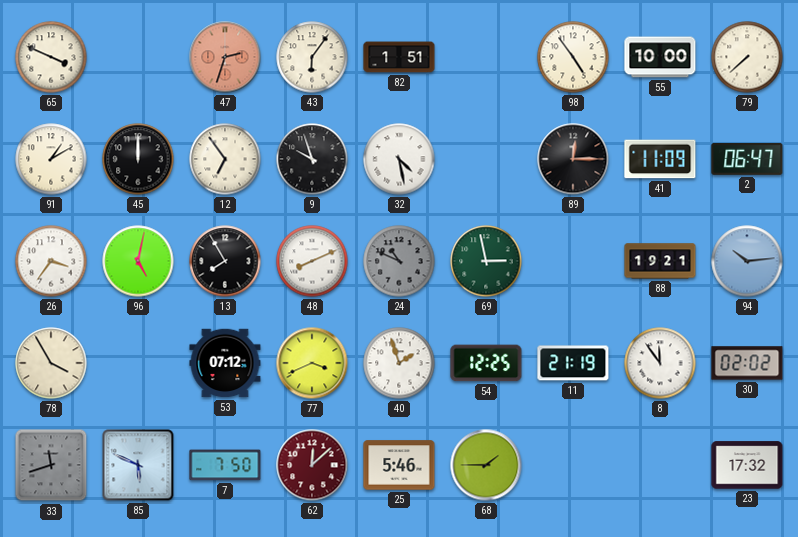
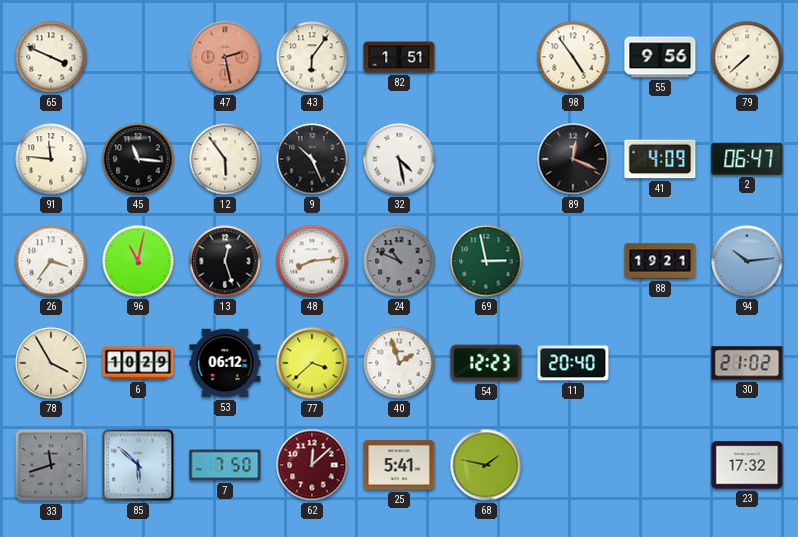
47: 2:33 -> 2:28
55: 10:00 -> 9:56
91: 1:10 -> 11:46
45: 12:00 -> 11:16
12: 6:54 -> 5:54
9: 9:57 -> 10:26
89: 12:15 -> 12:19
41: 11:09 -> 4:09
96: 5:02 -> 11:02
13: 7:55 -> 12:27
48: 8:11 -> 8:14
6: none -> 10:29
53: 07:12 -> 06:12
77: 3:41 -> 3:38
54: 12:25 -> 12:23
11: 21:19 -> 20:40
8: 11:54 -> none
30: 02:02 -> 21:02
85: 5:49 -> 5:52
25: 5:46 -> 5:41
68: 1:45 -> 1:47
